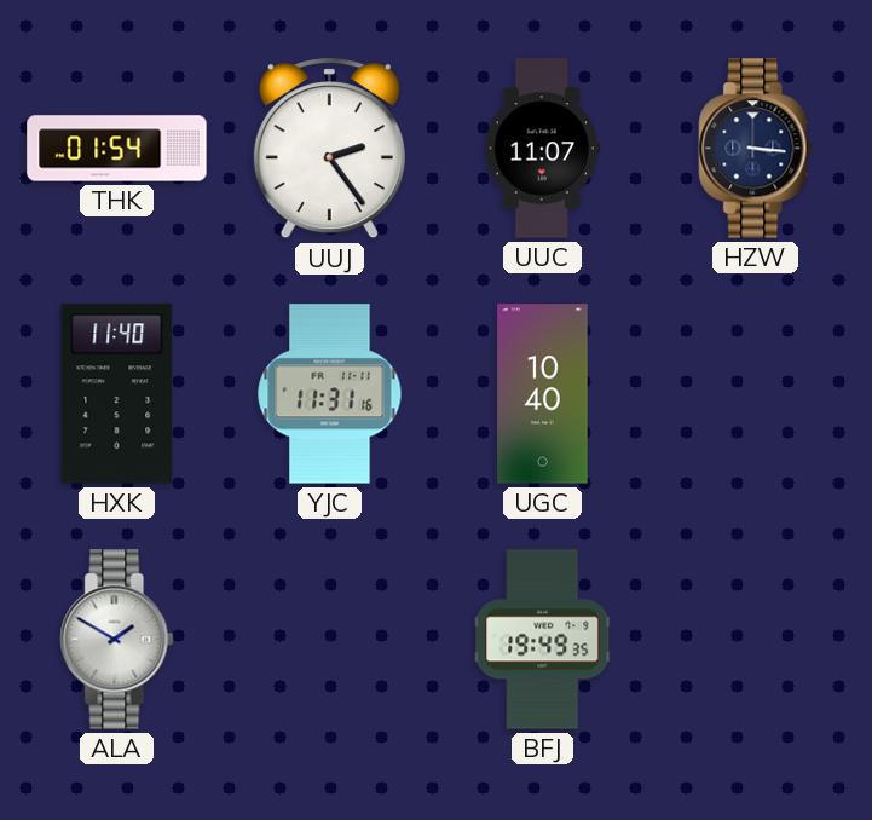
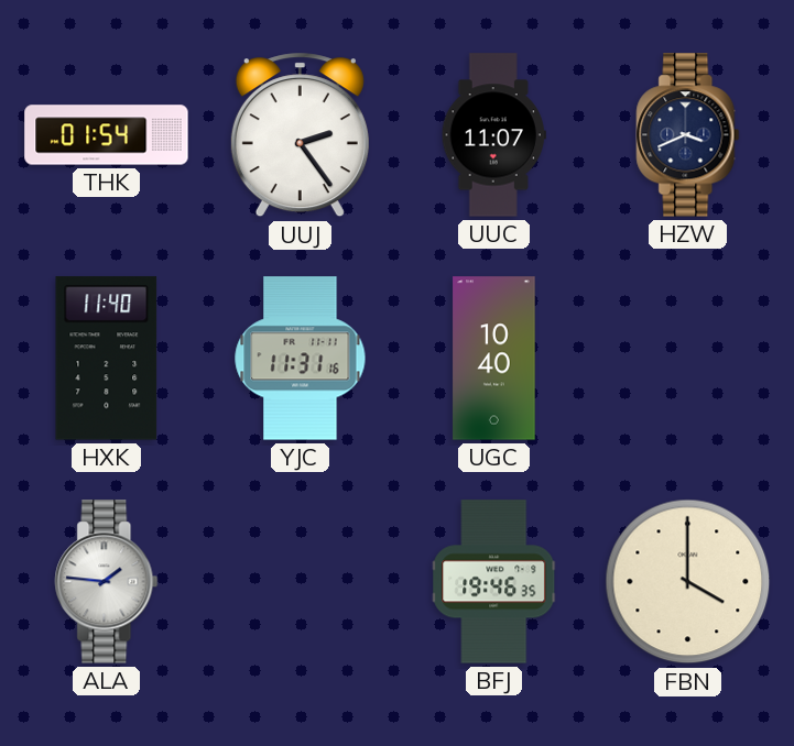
HZW: 3:16 -> 3:41
ALA: 1:50 -> 1:46
BFJ: 19:49 -> 19:46
FBN: none -> 4:00
